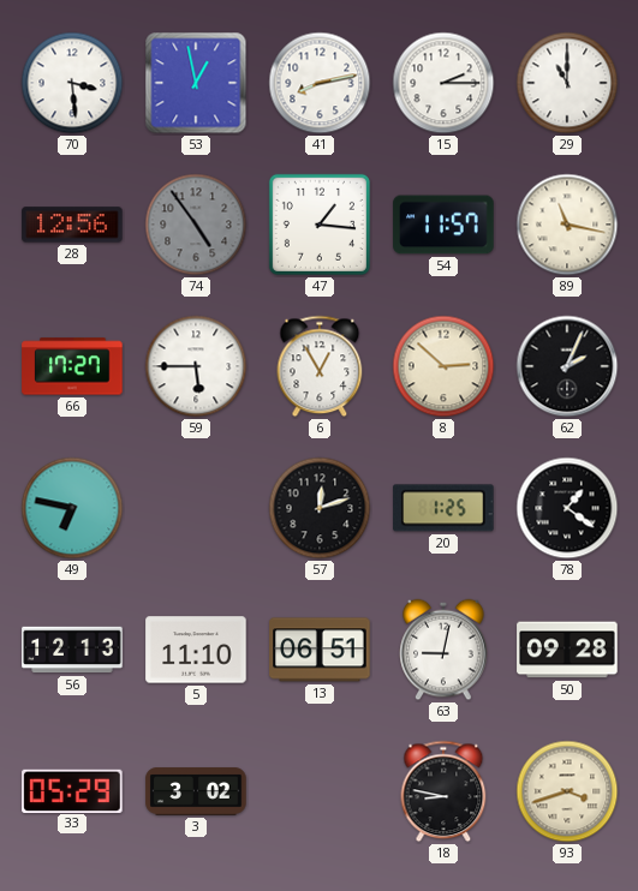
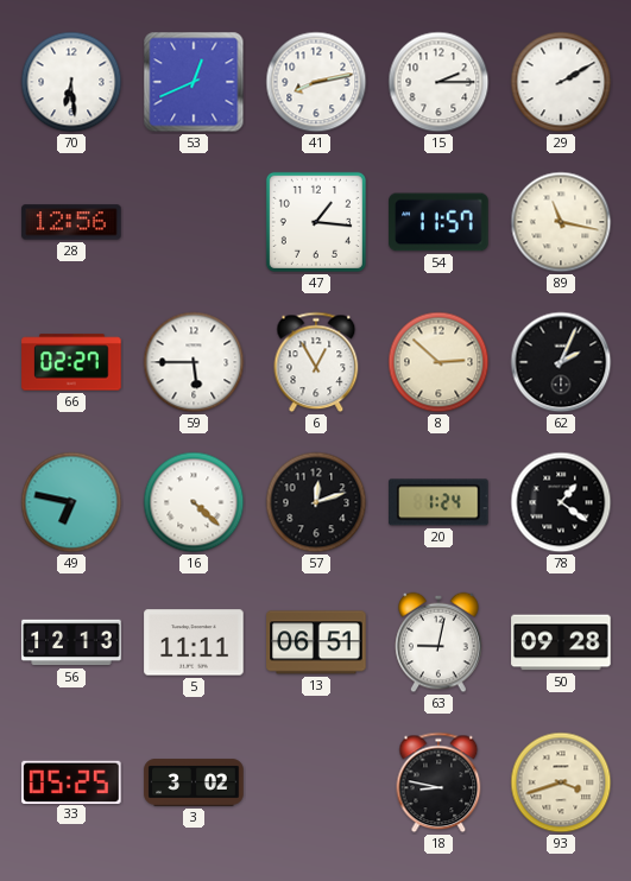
70: 3:29 -> 6:29
53: 12:58 -> 12:41
29: 11:00 -> 2:10
74: 4:54 -> none
66: 17:27 -> 02:27
16: none -> 4:22
20: 1:25 -> 1:24
5: 11:10 -> 11:11
33: 05:29 -> 05:25
